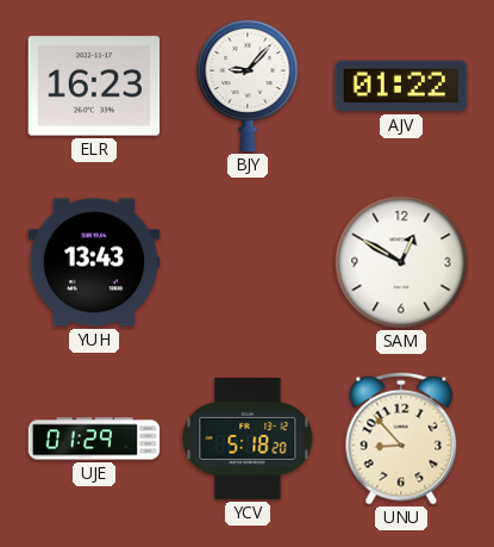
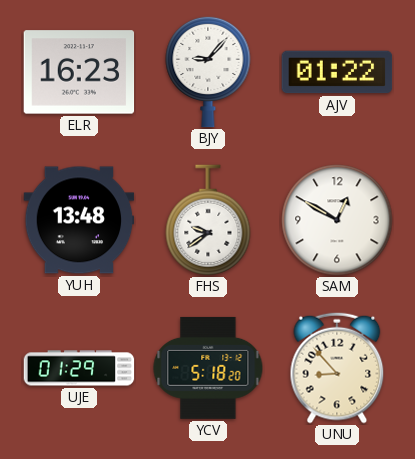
YUH: 13:43 -> 13:48
FHS: none -> 9:39
